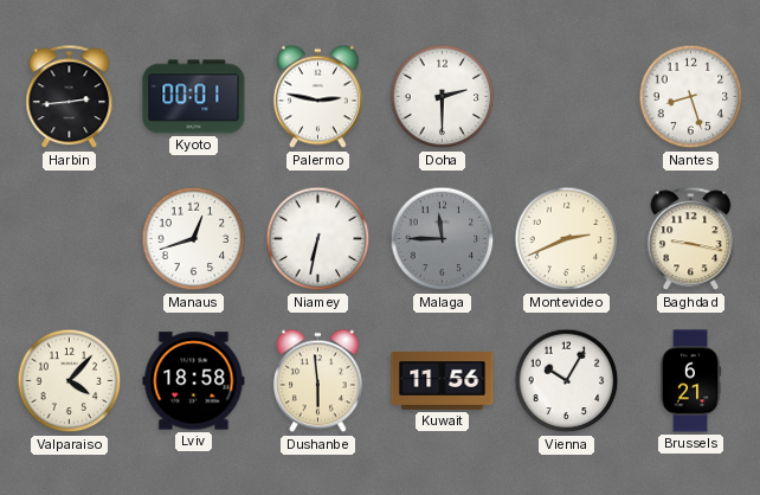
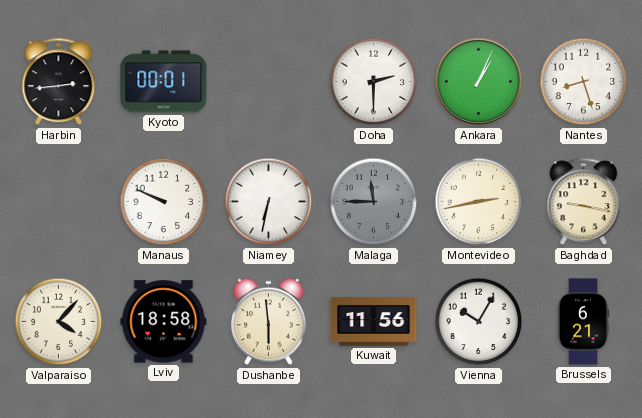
Palermo: 2:47 -> none
Ankara: none -> 1:04
Manaus: 12:42 -> 9:49
Montevideo: 2:41 -> 2:43
